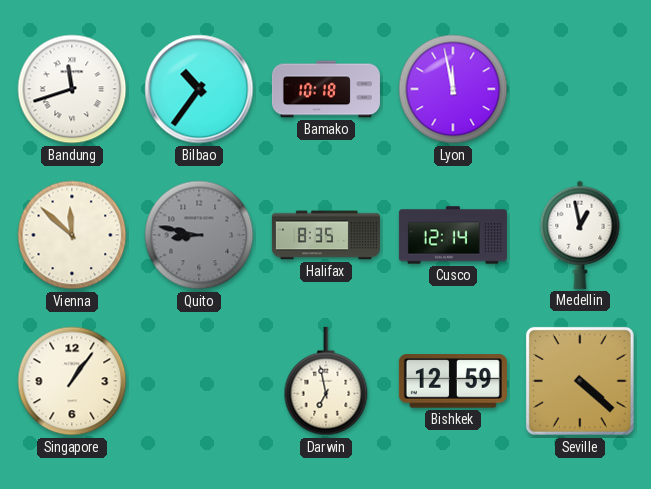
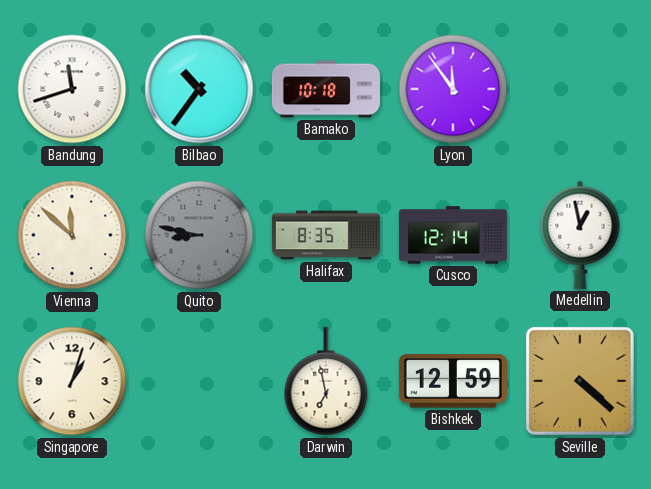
Lyon: 11:58 -> 11:54
Singapore: 1:06 -> 1:03
